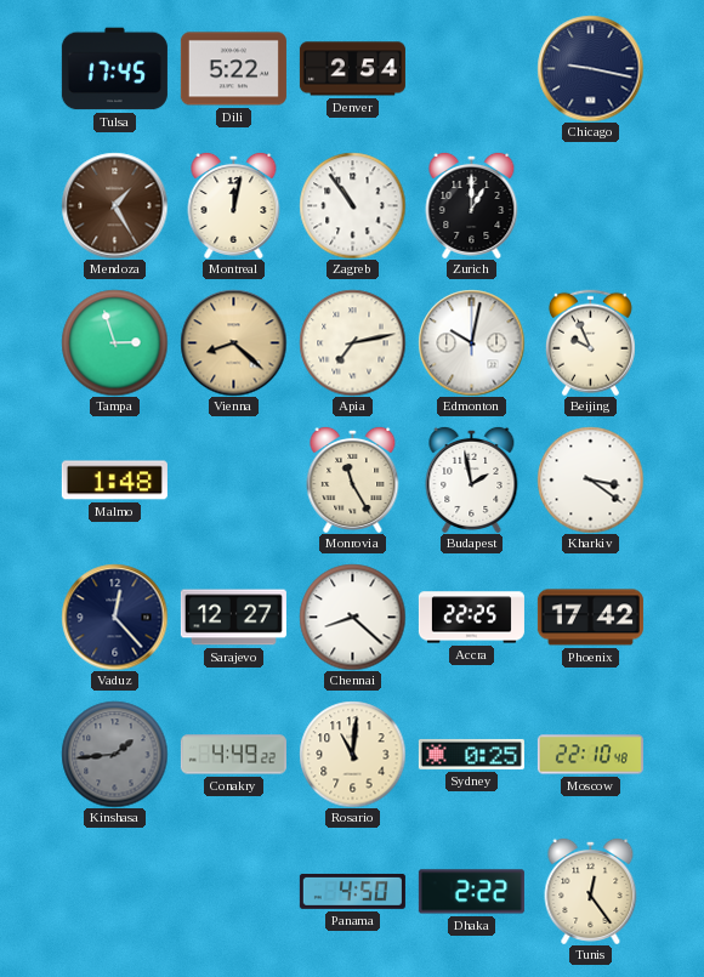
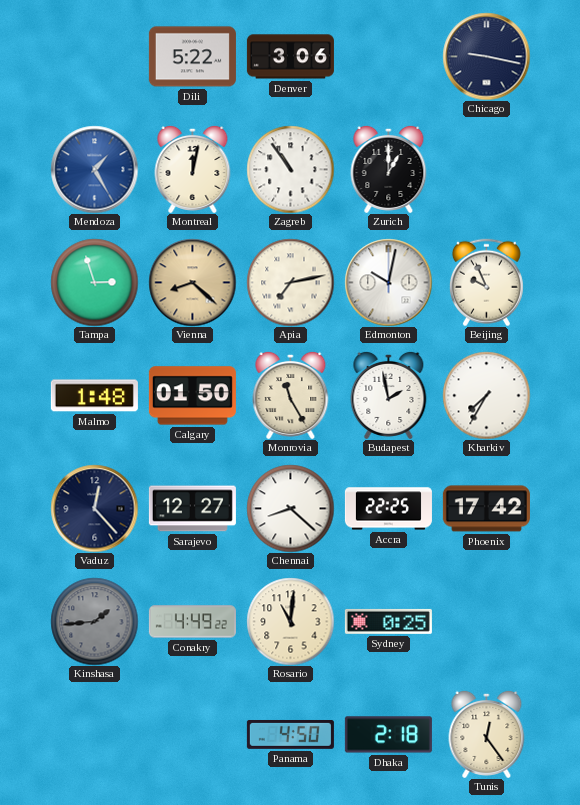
Tulsa: 17:45 -> none
Denver: 2:54 -> 3:06
Mendoza dial: brown -> blue
Calgary: none -> 01:50
Kharkiv: 3:21 -> 7:35
Moscow: 22:10 -> none
Dhaka: 2:22 -> 2:18
